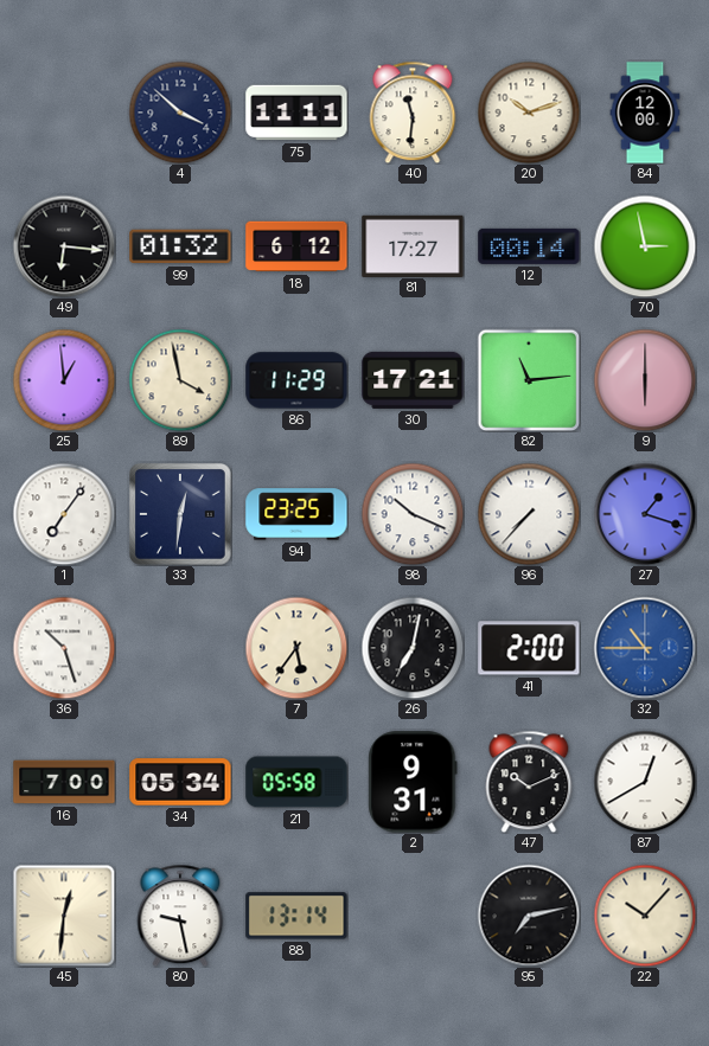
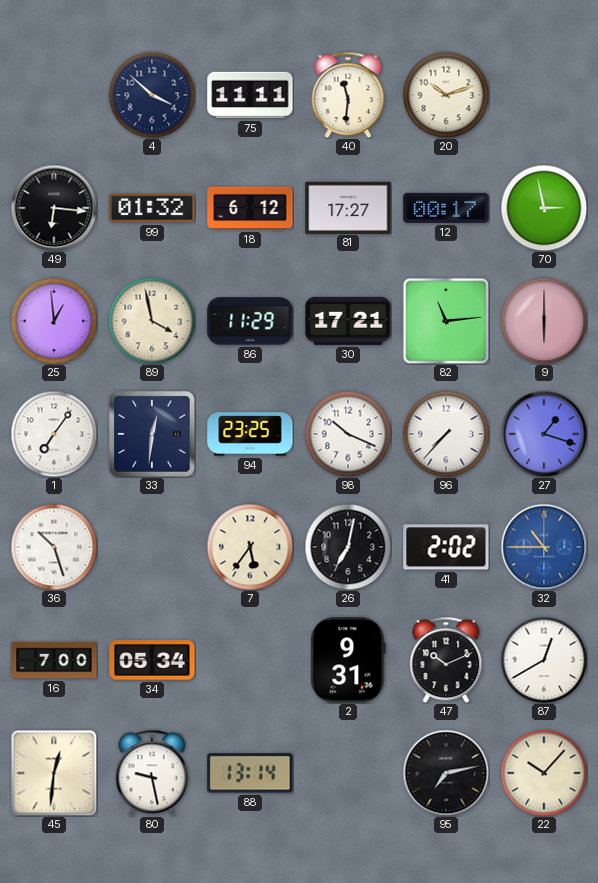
84: 12:00 -> none
12: 00:14 -> 00:17
41: 2:00 -> 2:02
21: 05:58 -> none
